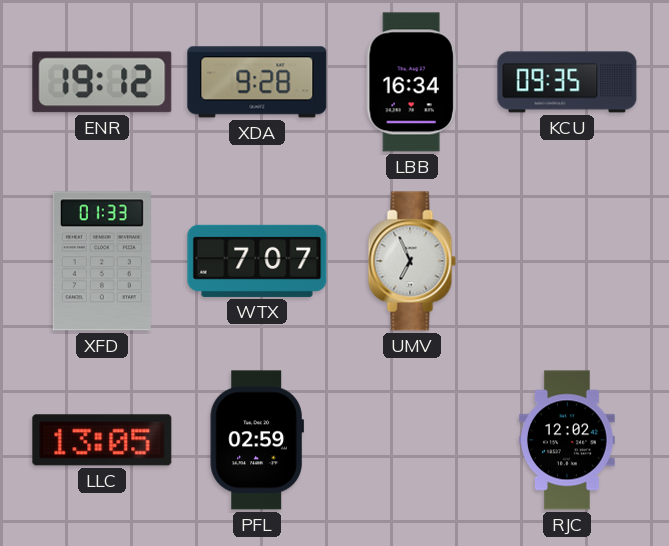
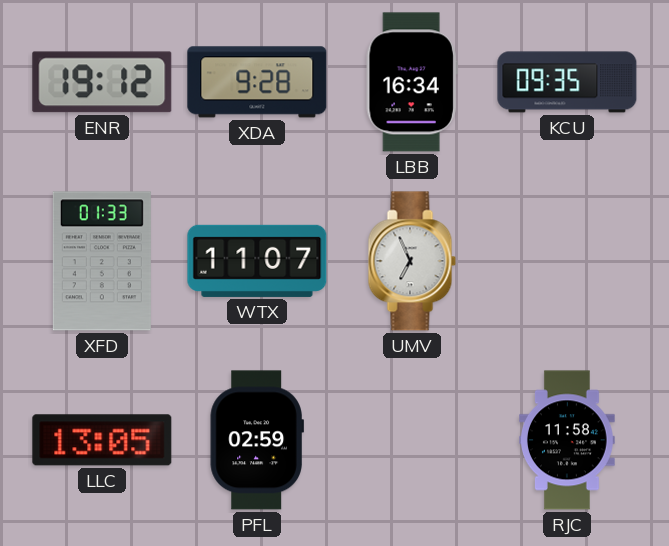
WTX: 7:07 -> 11:07
RJC: 12:02 -> 11:58
